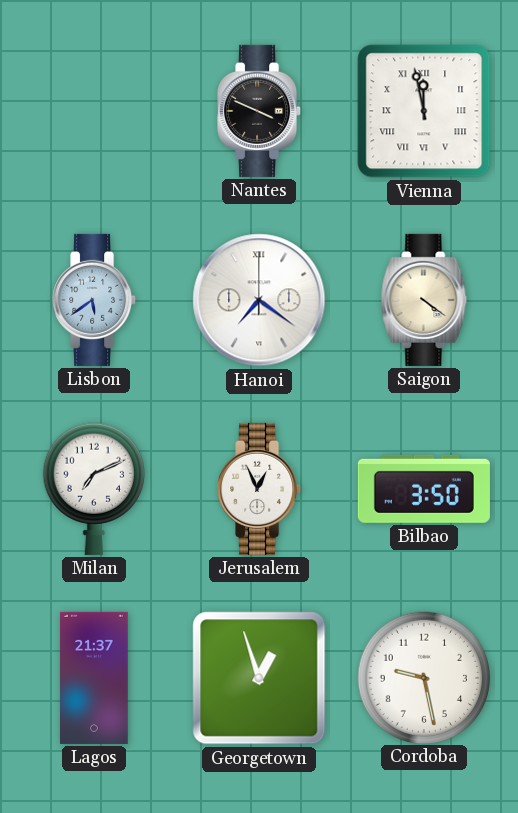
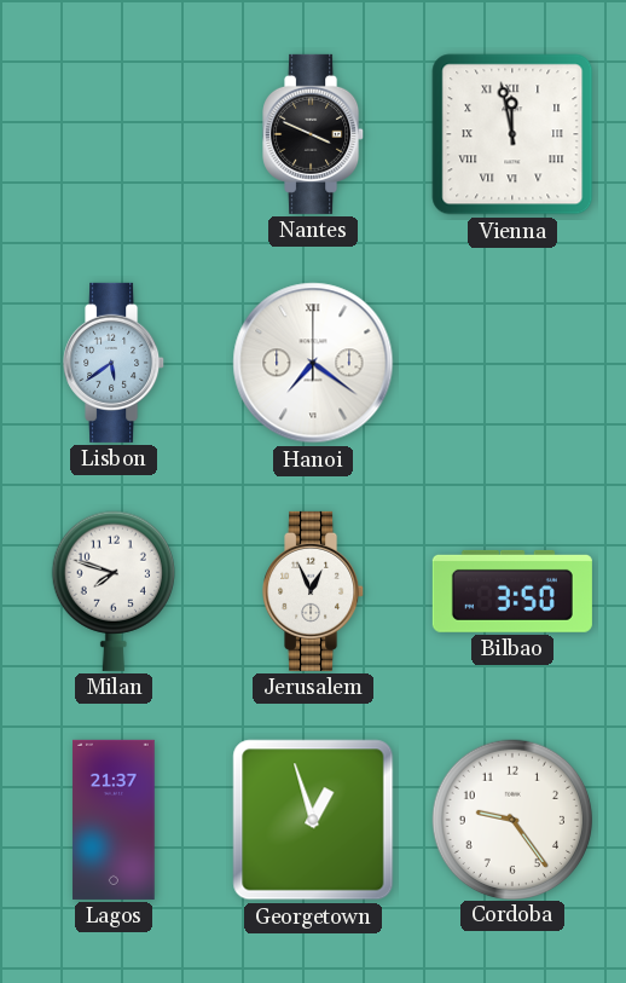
Saigon: 4:21 -> none
Milan: 7:11 -> 7:48
Cordoba: 9:28 -> 9:24
